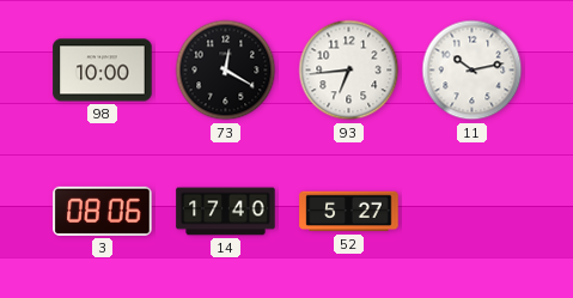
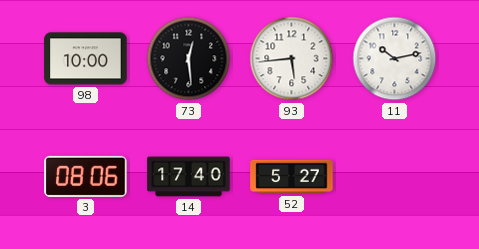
73: 12:20 -> 12:29
93: 6:44 -> 5:44
